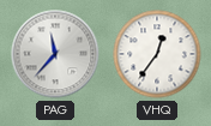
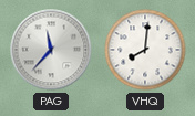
VHQ: 12:36 -> 8:01
